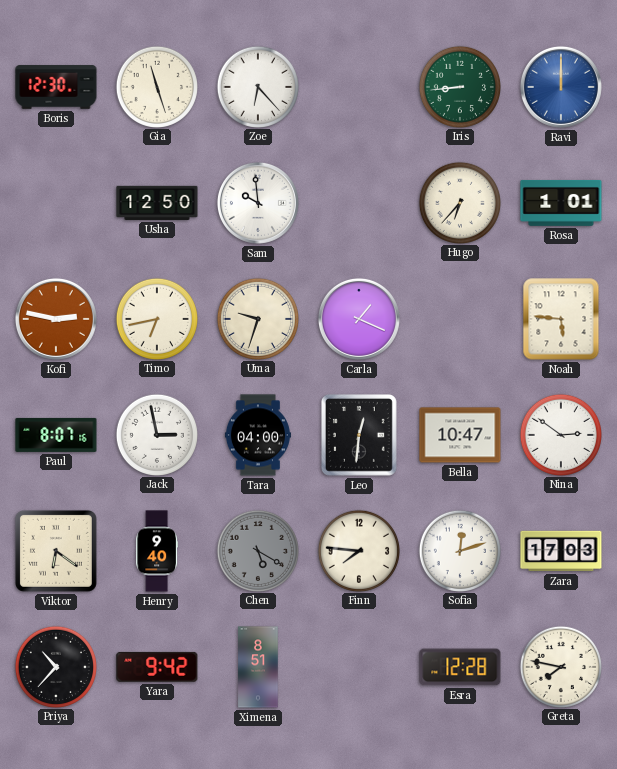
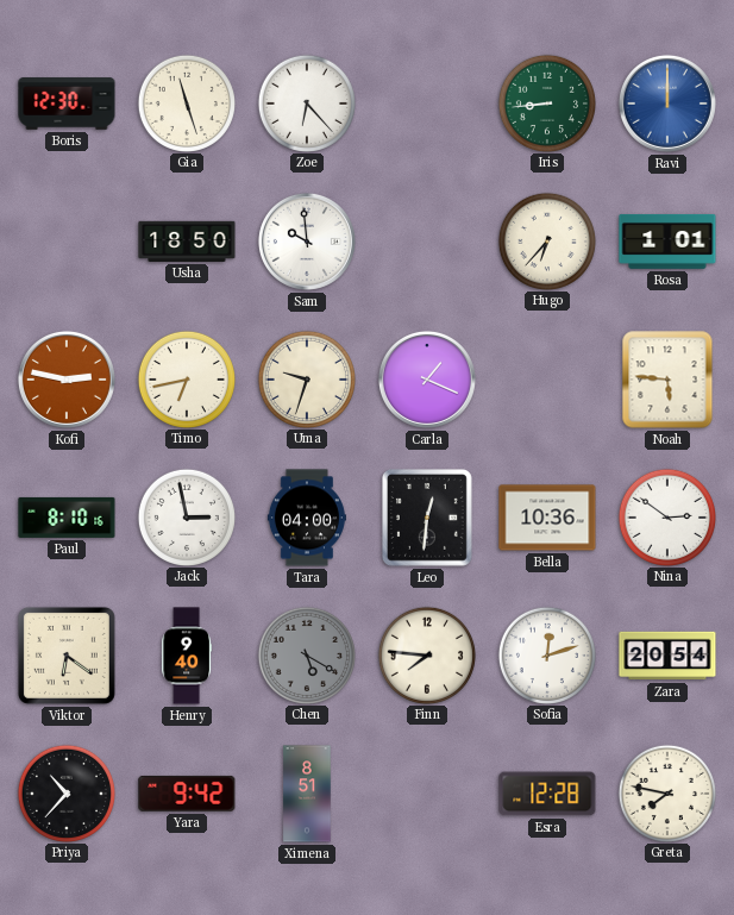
Usha: 12:50 -> 18:50
Paul: 8:07 -> 8:10
Bella: 10:47 -> 10:36
Zara: 17:03 -> 20:54
